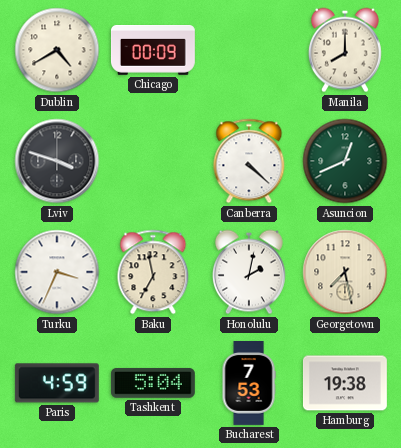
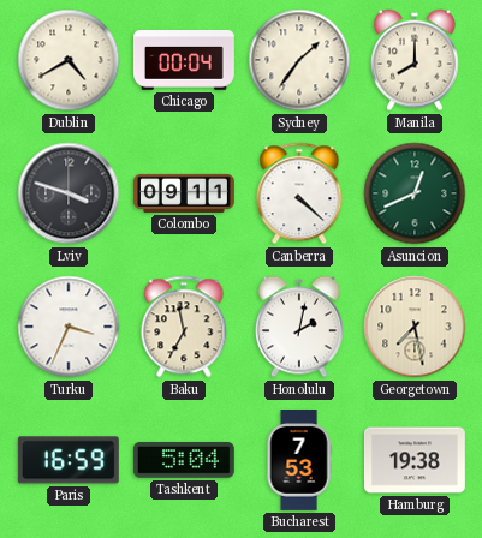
Chicago: 00:09 -> 00:04
Sydney: none -> 1:36
Colombo: none -> 09:11
Paris: 4:59 -> 16:59
